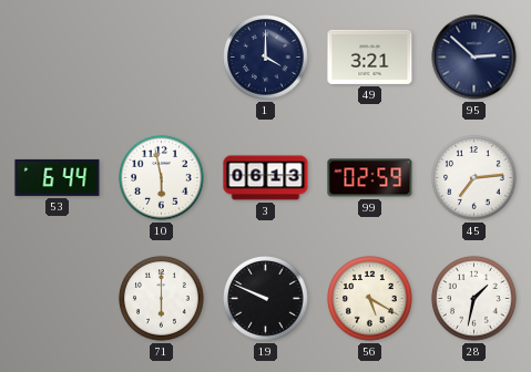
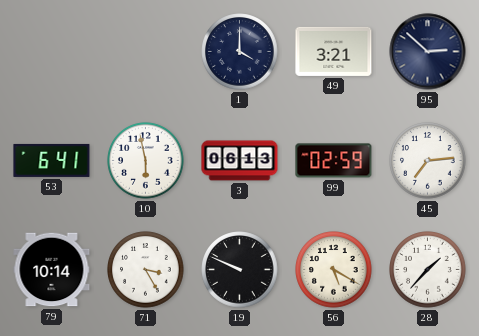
53: 6:44 -> 6:41
79: none -> 10:14
71: 6:00 -> 3:25
28: 1:32 -> 1:37
